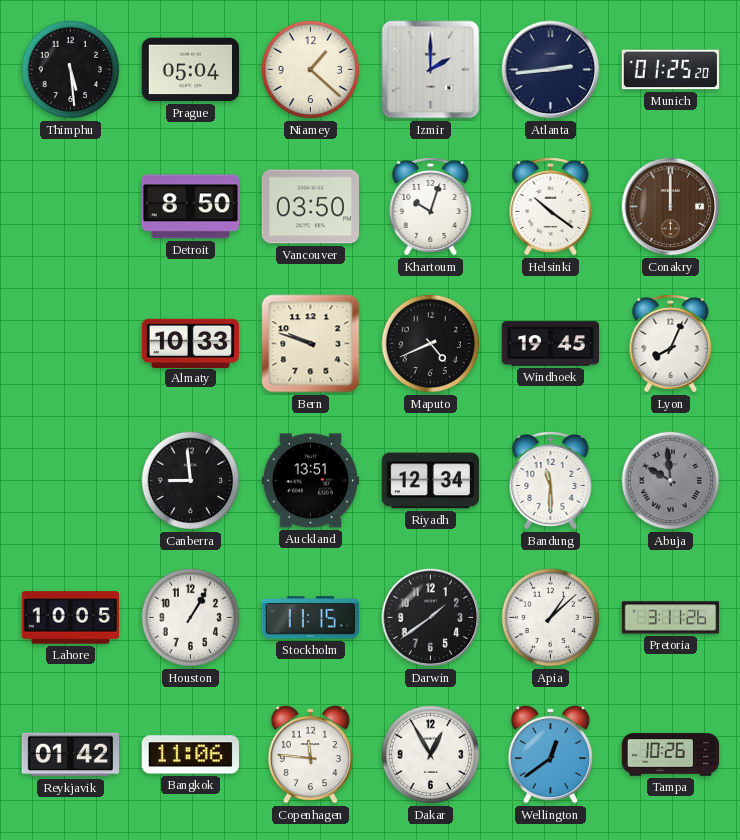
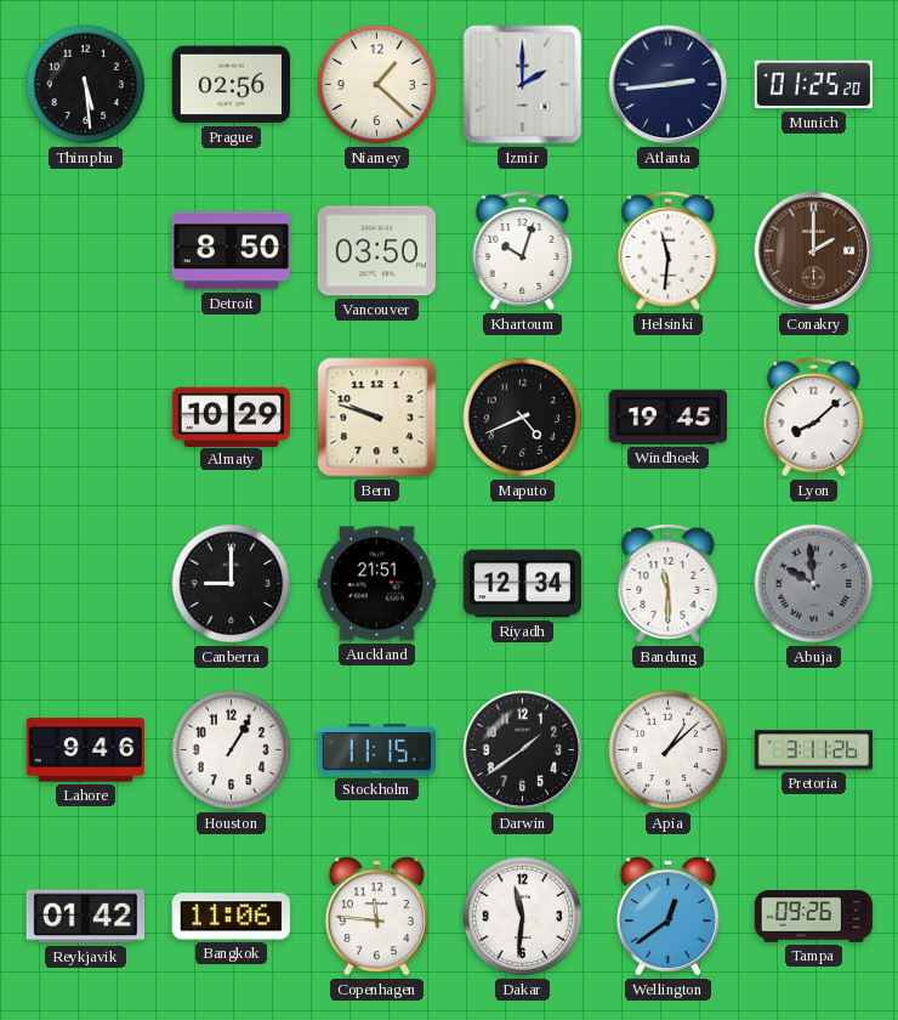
Prague: 05:04 -> 02:56
Helsinki: 10:21 -> 11:31
Conakry: 12:00 -> 2:00
Almaty: 10:33 -> 10:29
Lyon: 8:04 -> 8:08
Canberra: 8:59 -> 9:00
Auckland: 13:51 -> 21:51
Lahore: 10:05 -> 9:46
Dakar: 12:55 -> 11:31
Tampa: 10:26 -> 09:26
